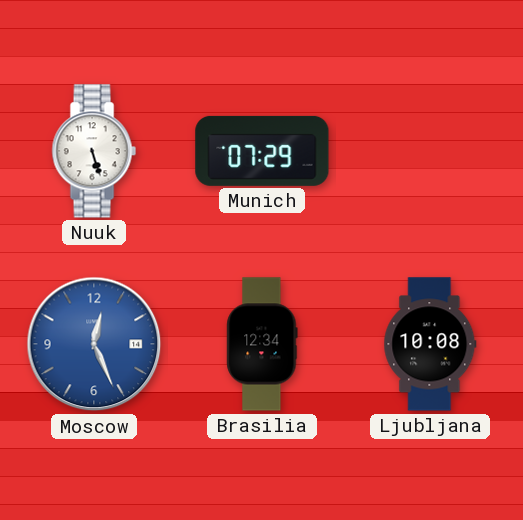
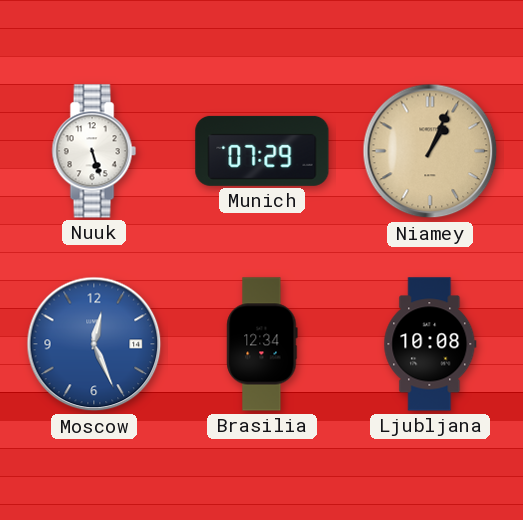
Niamey: none -> 1:04
